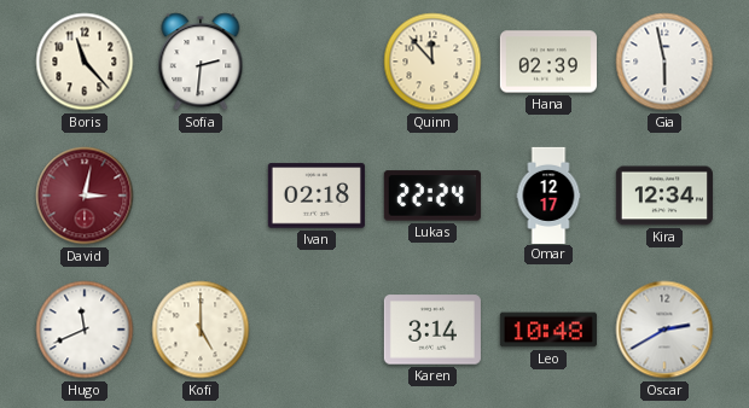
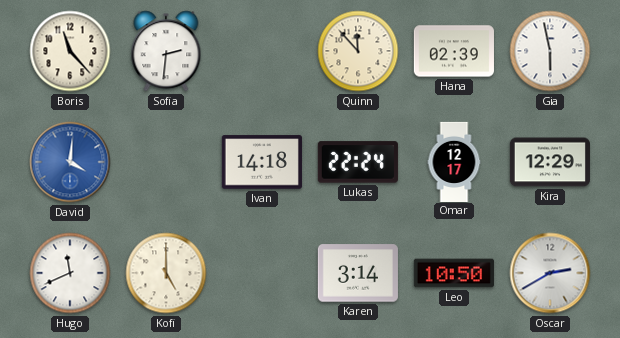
David: 3:02 -> 4:01
David dial: burgundy -> blue
Ivan: 02:18 -> 14:18
Kira: 12:34 -> 12:29
Leo: 10:48 -> 10:50
